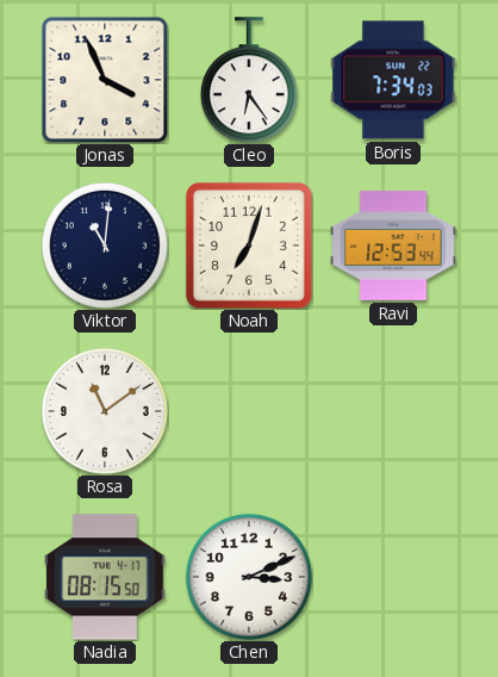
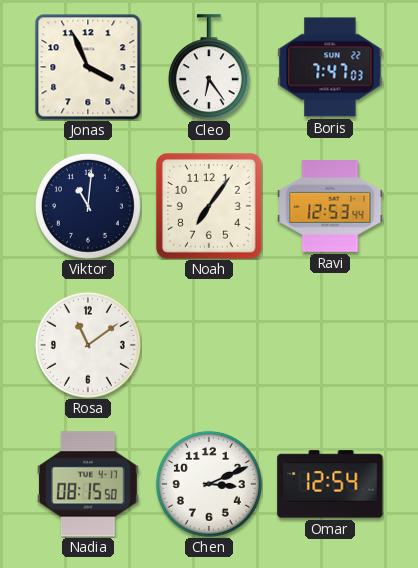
Boris: 7:34 -> 7:47
Noah: 7:03 -> 7:06
Omar: none -> 12:54
